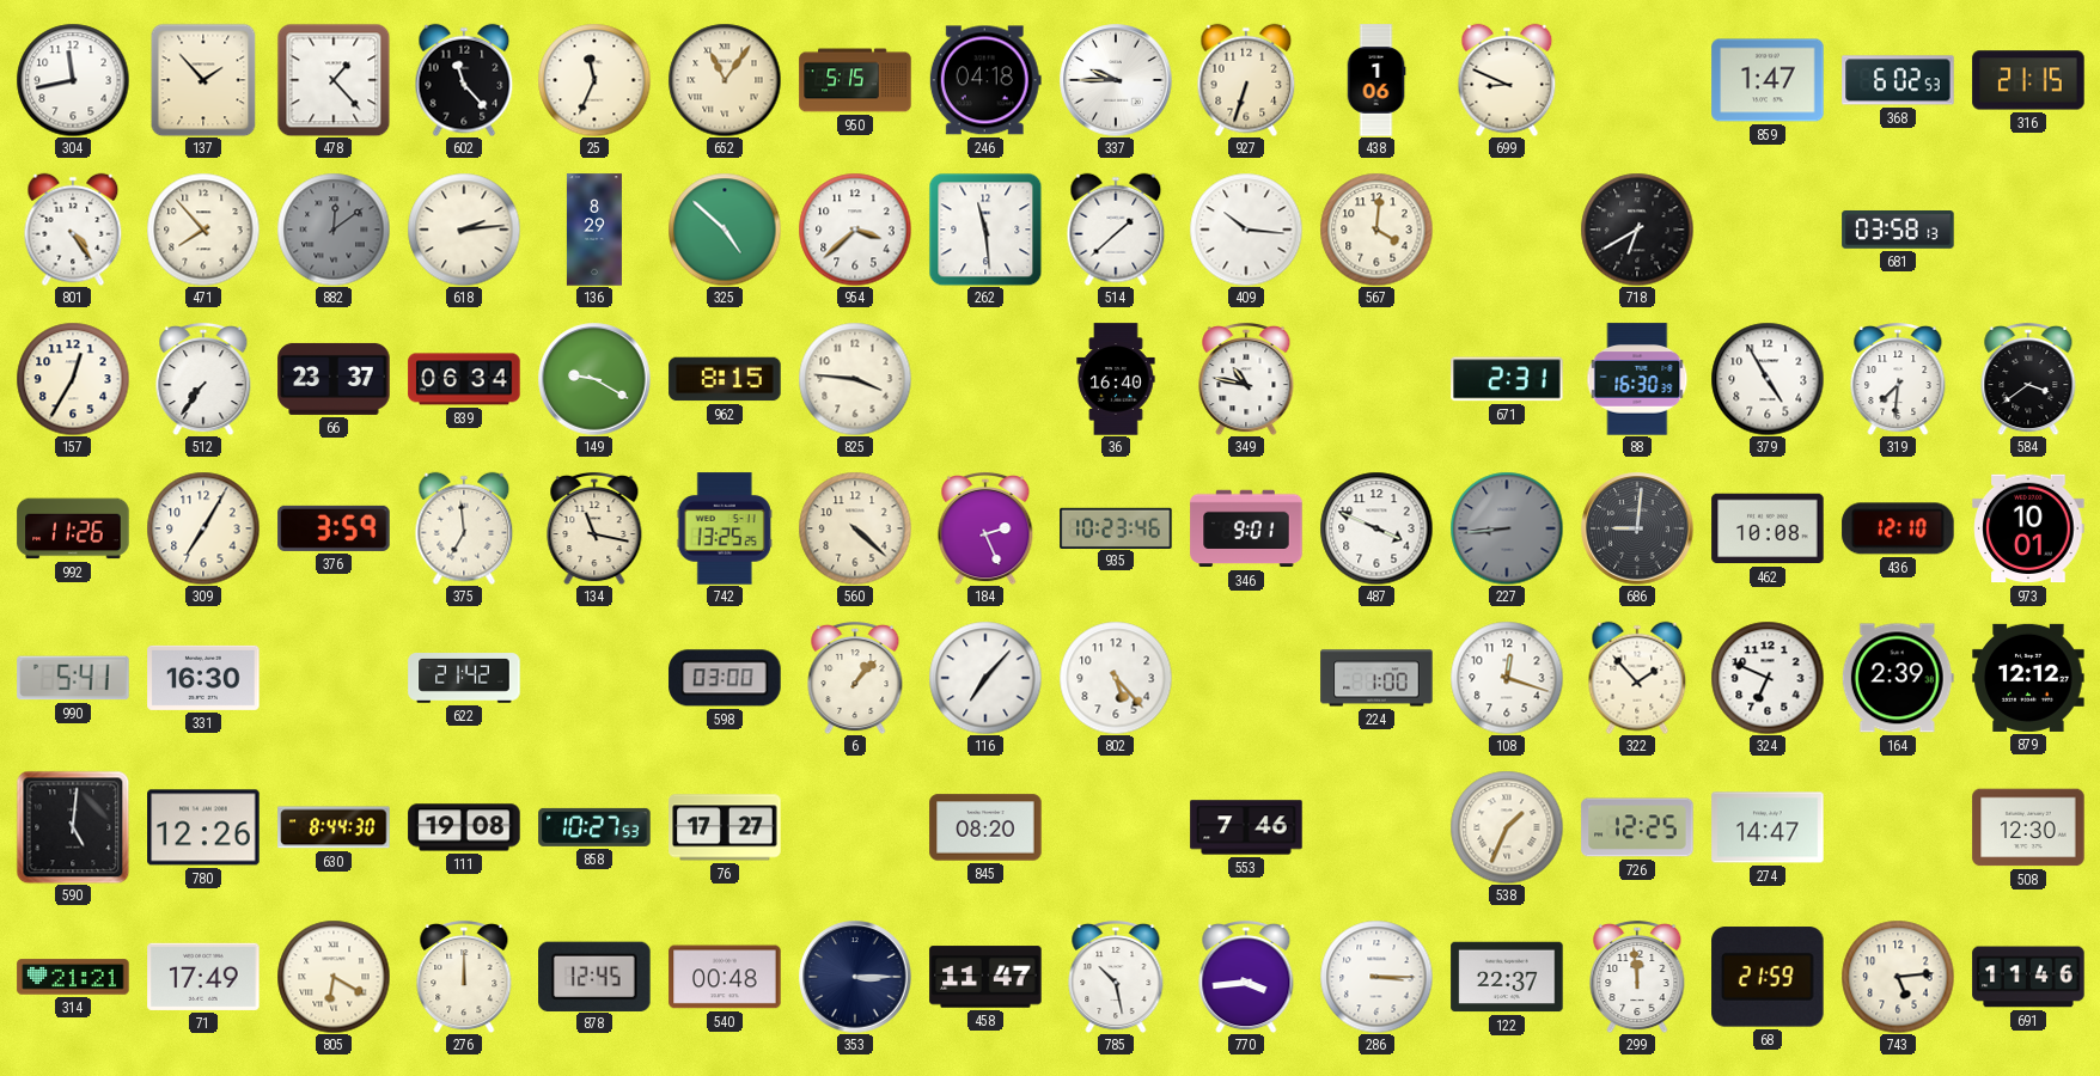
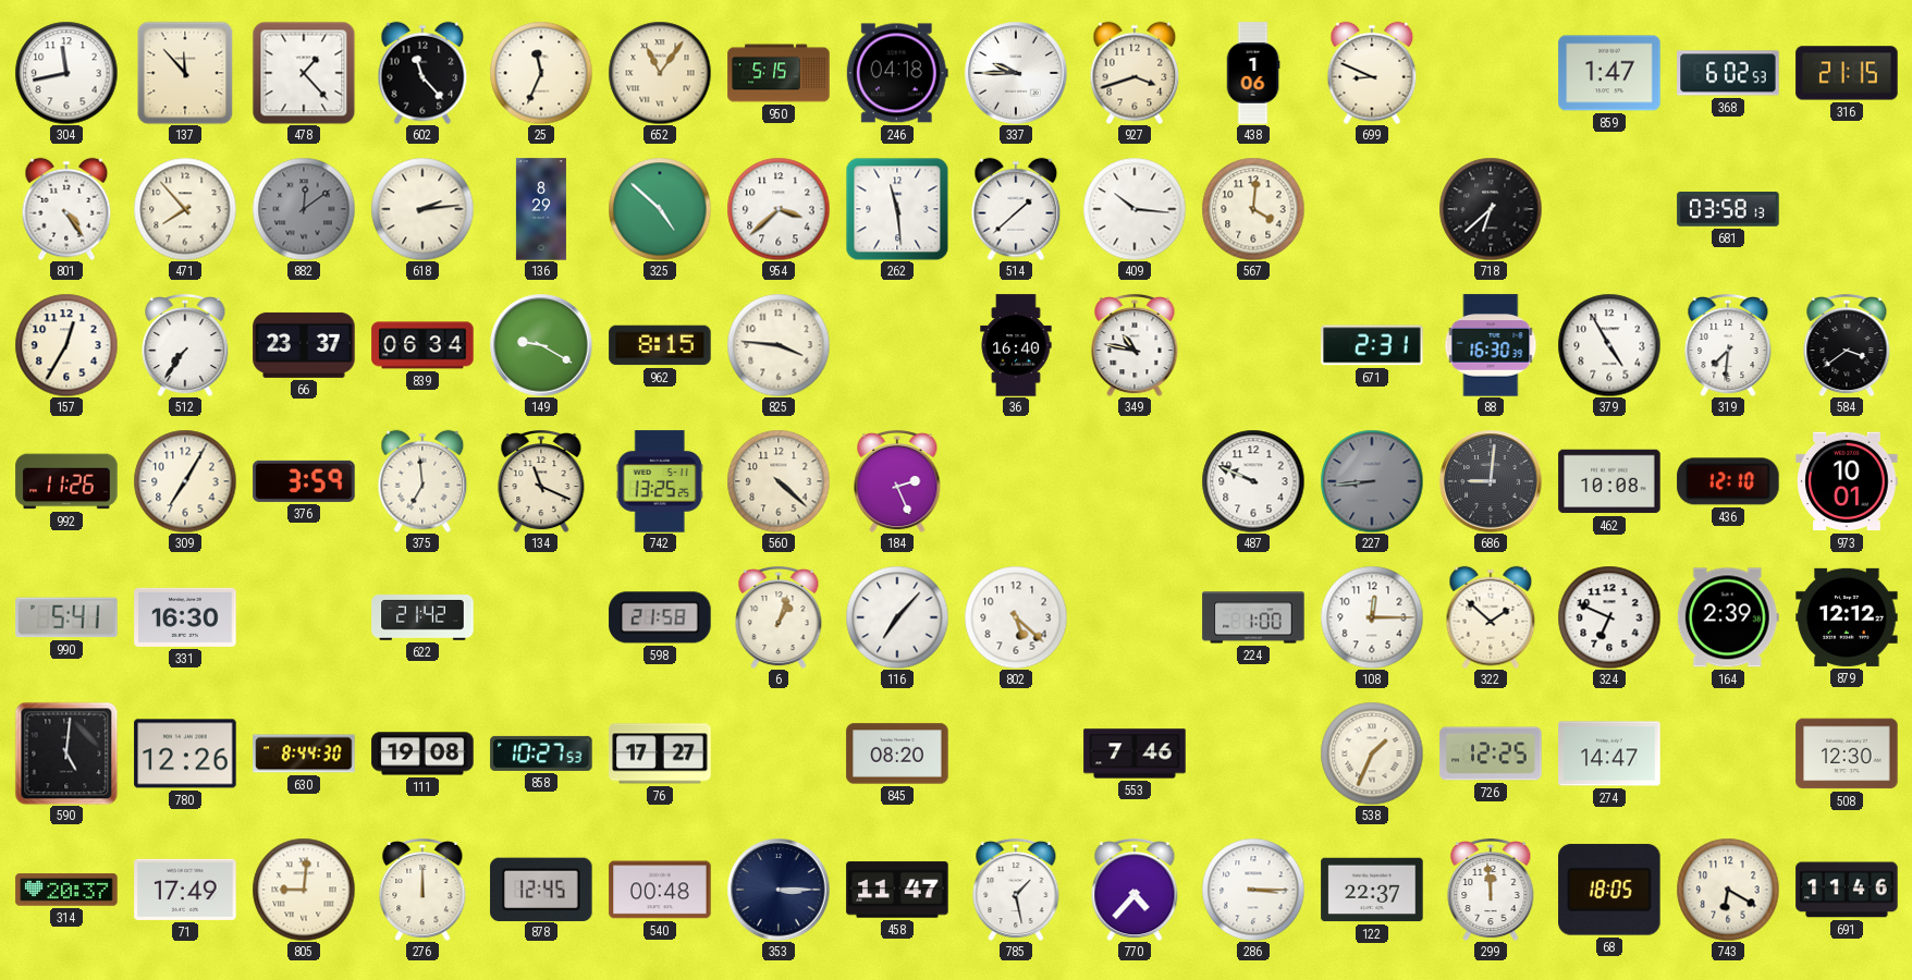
137: 1:53 -> 11:53
927: 6:33 -> 3:42
718: 6:40 -> 6:38
134: 11:17 -> 11:19
935: 10:23 -> none
346: 9:01 -> none
487: 3:49 -> 9:49
598: 03:00 -> 21:58
6: 1:07 -> 1:03
802: 5:23 -> 5:22
108: 12:18 -> 12:15
322: 1:53 -> 1:52
314: 21:21 -> 20:37
805: 6:20 -> 9:01
785: 10:28 -> 1:28
770: 3:44 -> 4:37
68: 21:59 -> 18:05
743: 5:14 -> 6:20
